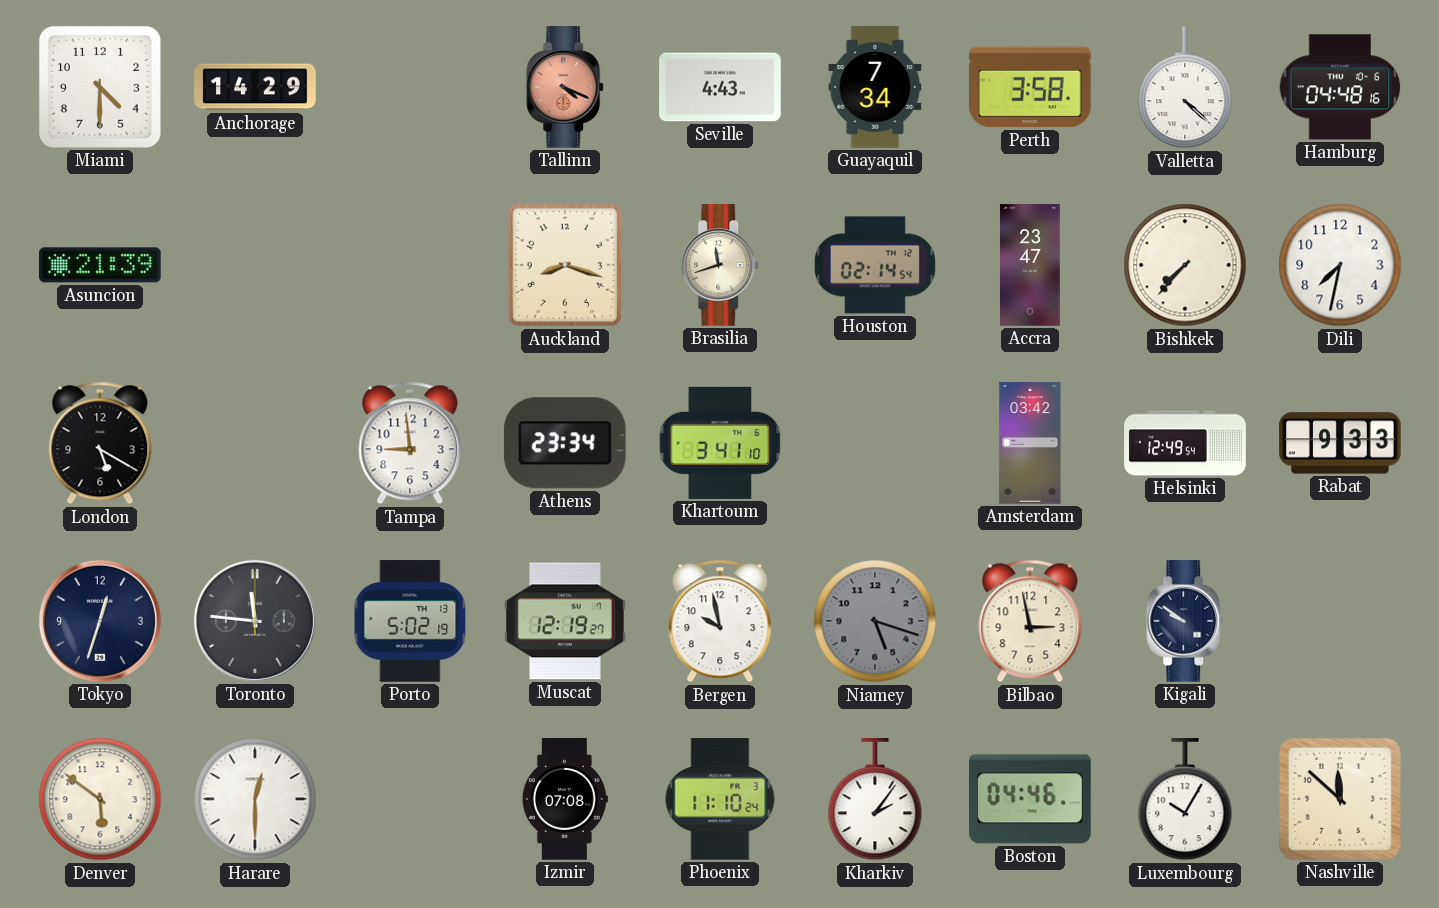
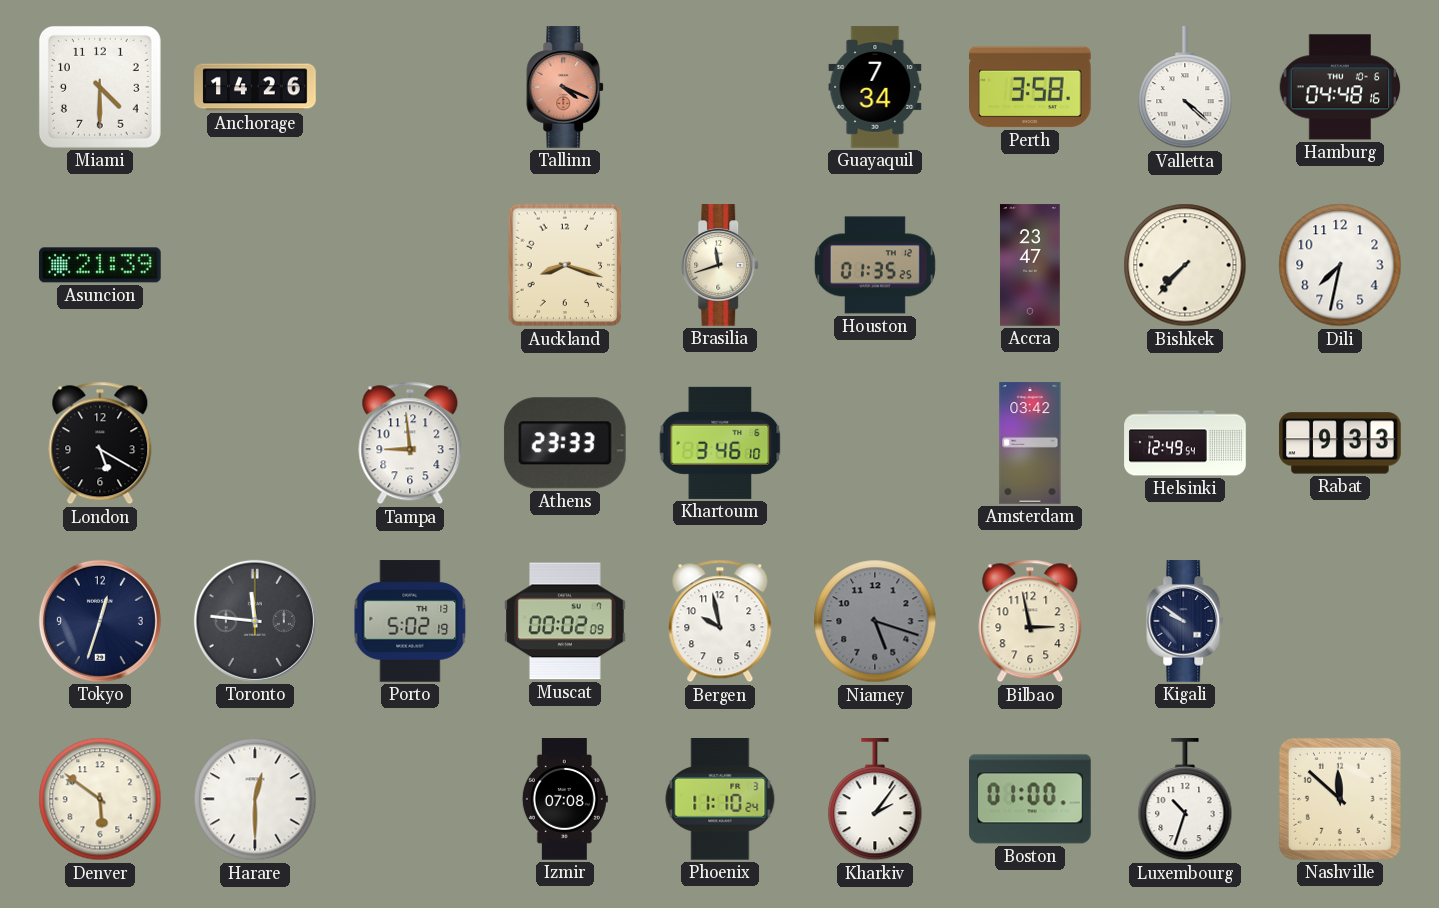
Anchorage: 14:29 -> 14:26
Seville: 4:43 -> none
Houston: 02:14 -> 01:35
Athens: 23:34 -> 23:33
Khartoum: 3:41 -> 3:46
Muscat: 12:19 -> 00:02
Boston: 04:46 -> 01:00
Luxembourg: 10:05 -> 10:33
